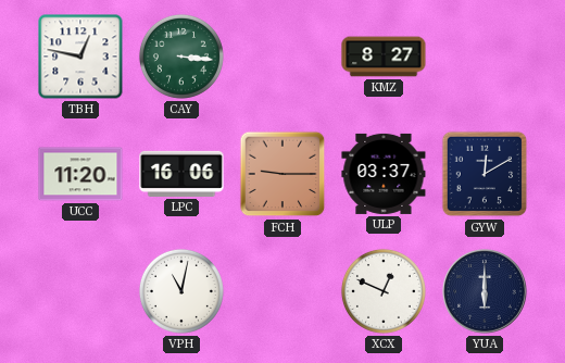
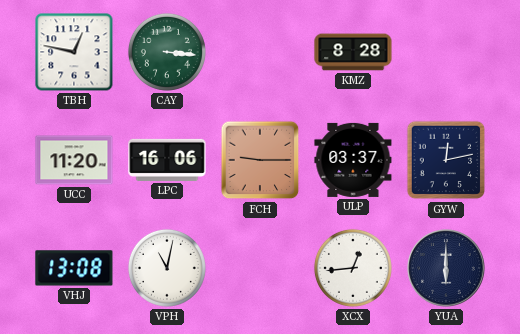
KMZ: 8:27 -> 8:28
GYW: 12:10 -> 12:13
VHJ: none -> 13:08
XCX: 12:49 -> 12:44
